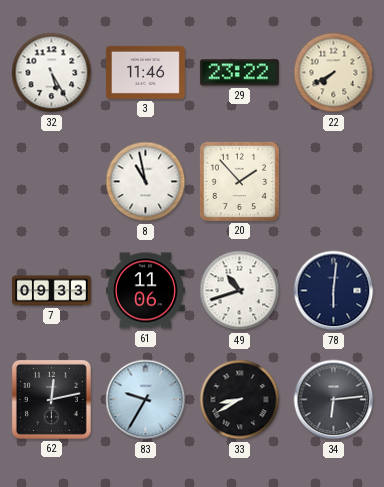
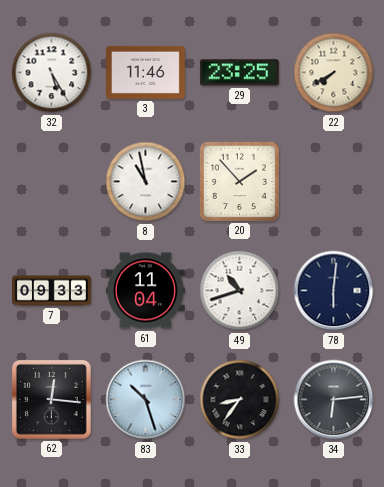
29: 23:22 -> 23:25
61: 11:06 -> 11:04
62: 12:13 -> 12:16
83: 9:35 -> 10:27
33: 8:40 -> 8:36
